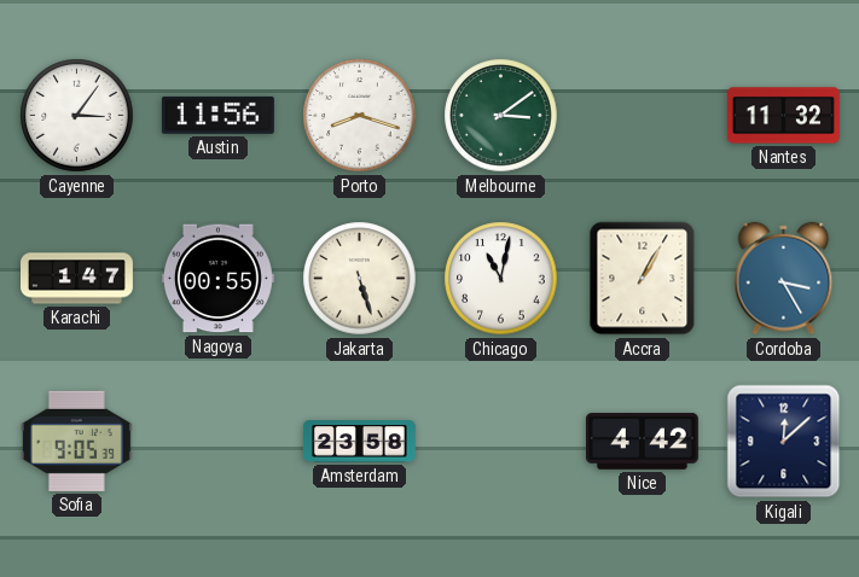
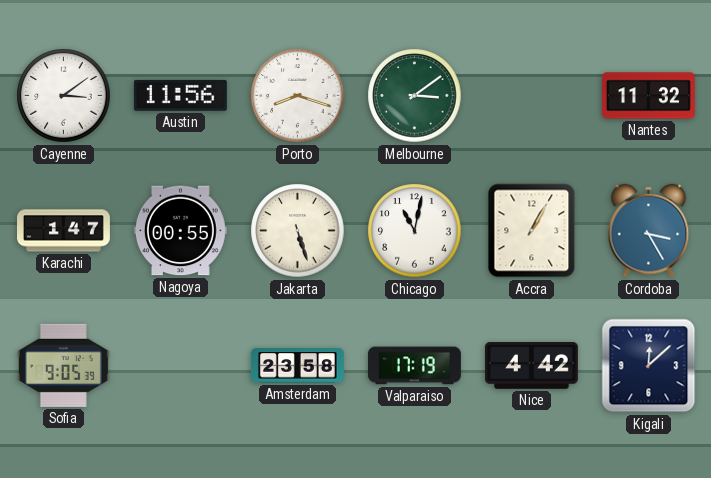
Cayenne: 3:06 -> 3:09
Valparaiso: none -> 17:19
